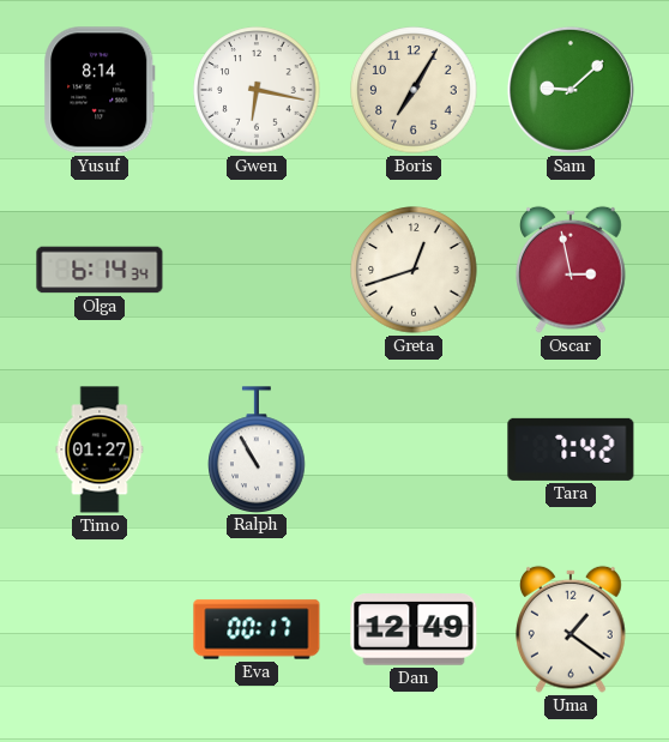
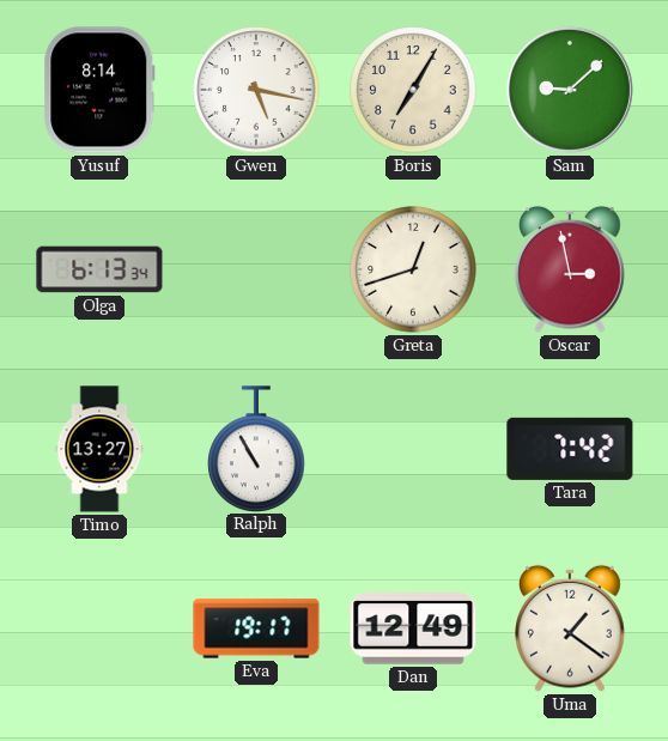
Gwen: 6:17 -> 5:17
Olga: 6:14 -> 6:13
Timo: 01:27 -> 13:27
Eva: 00:17 -> 19:17
